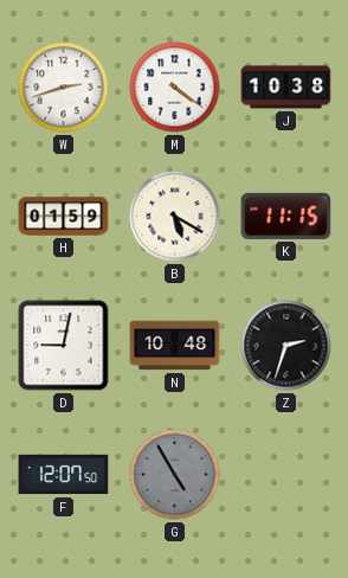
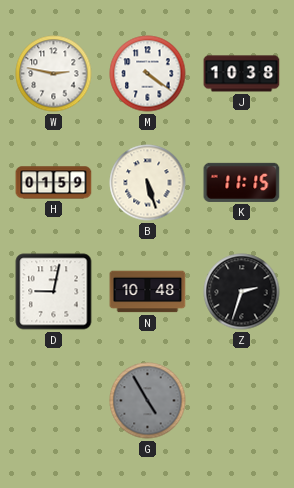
W: 2:42 -> 2:47
B: 5:20 -> 5:27
F: 12:07 -> none
